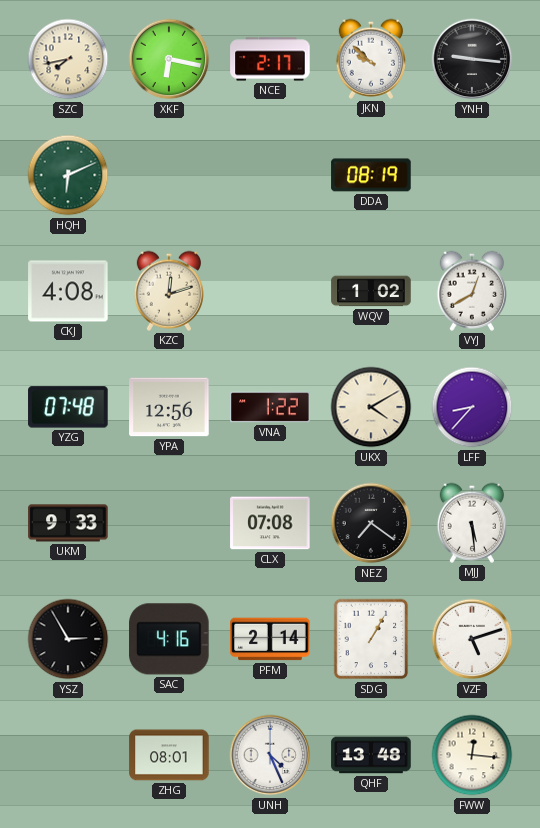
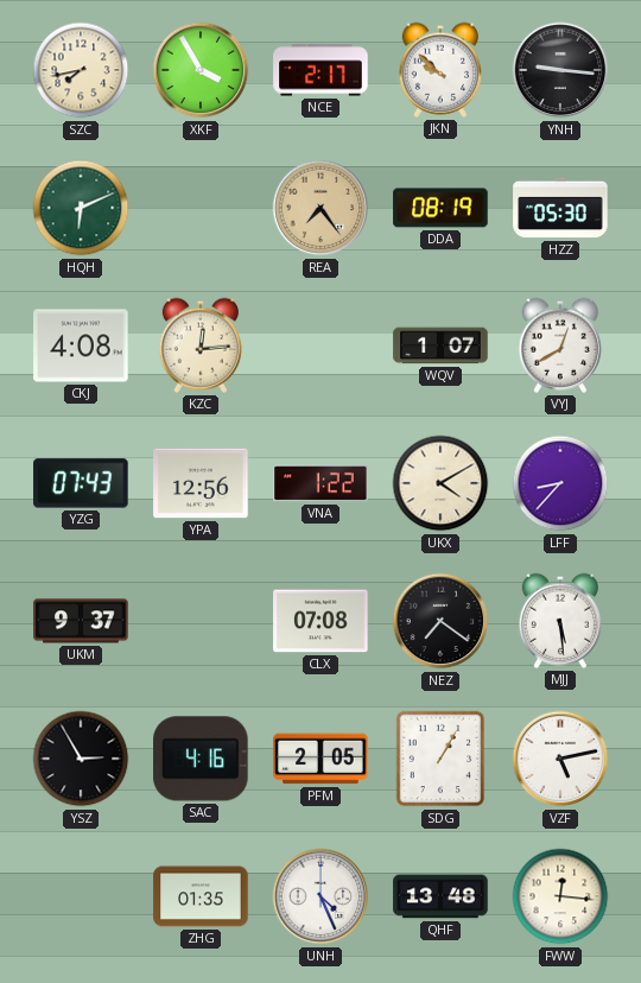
XKF: 6:17 -> 3:55
REA: none -> 7:24
HZZ: none -> 05:30
KZC: 12:12 -> 12:14
WQV: 1:02 -> 1:07
YZG: 07:48 -> 07:43
UKM: 9:33 -> 9:37
PFM: 2:14 -> 2:05
VZF: 5:12 -> 5:13
ZHG: 08:01 -> 01:35
